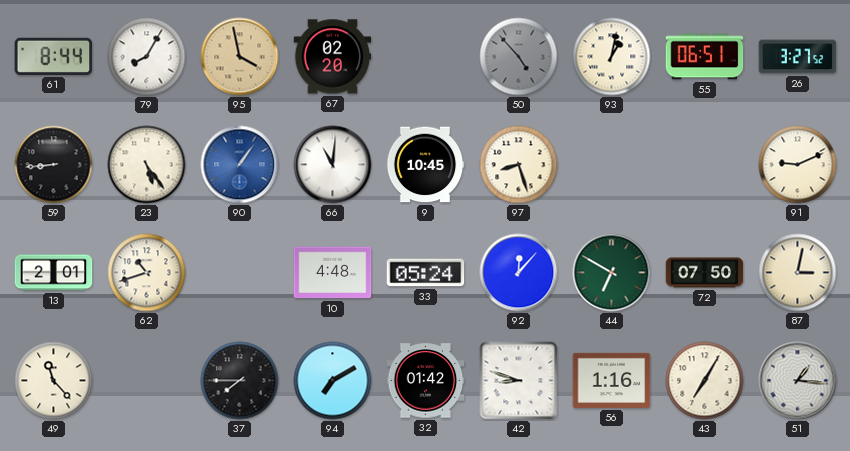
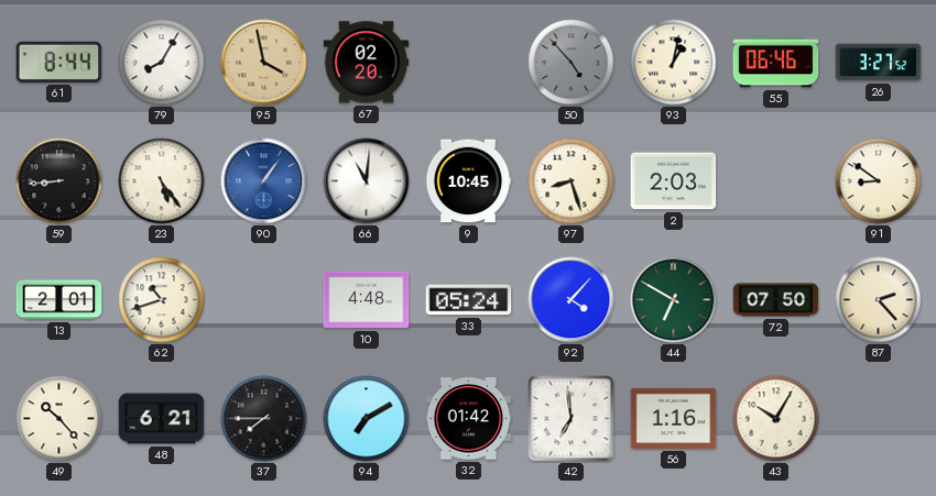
55: 06:51 -> 06:46
2: none -> 2:03
91: 9:11 -> 8:51
92: 12:07 -> 4:07
87: 3:02 -> 2:23
49: 11:23 -> 10:23
48: none -> 6:21
42: 8:48 -> 6:59
43: 7:05 -> 10:05
51: 1:16 -> none
